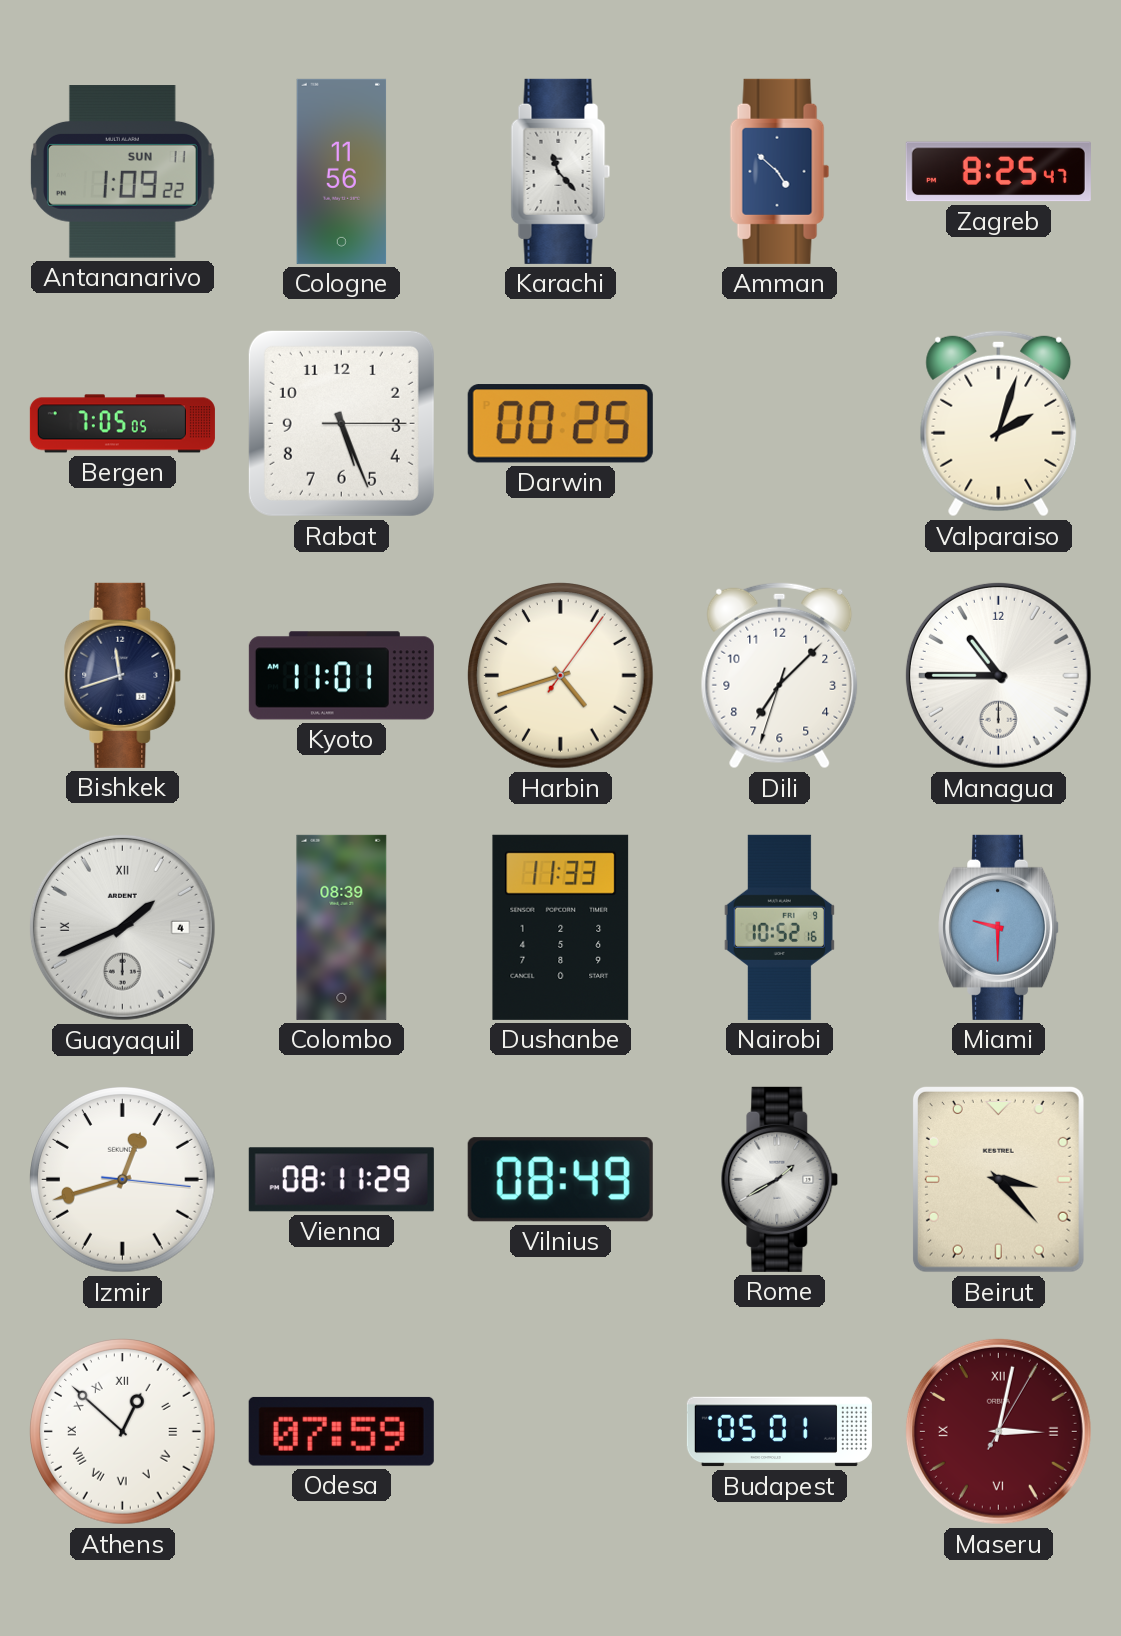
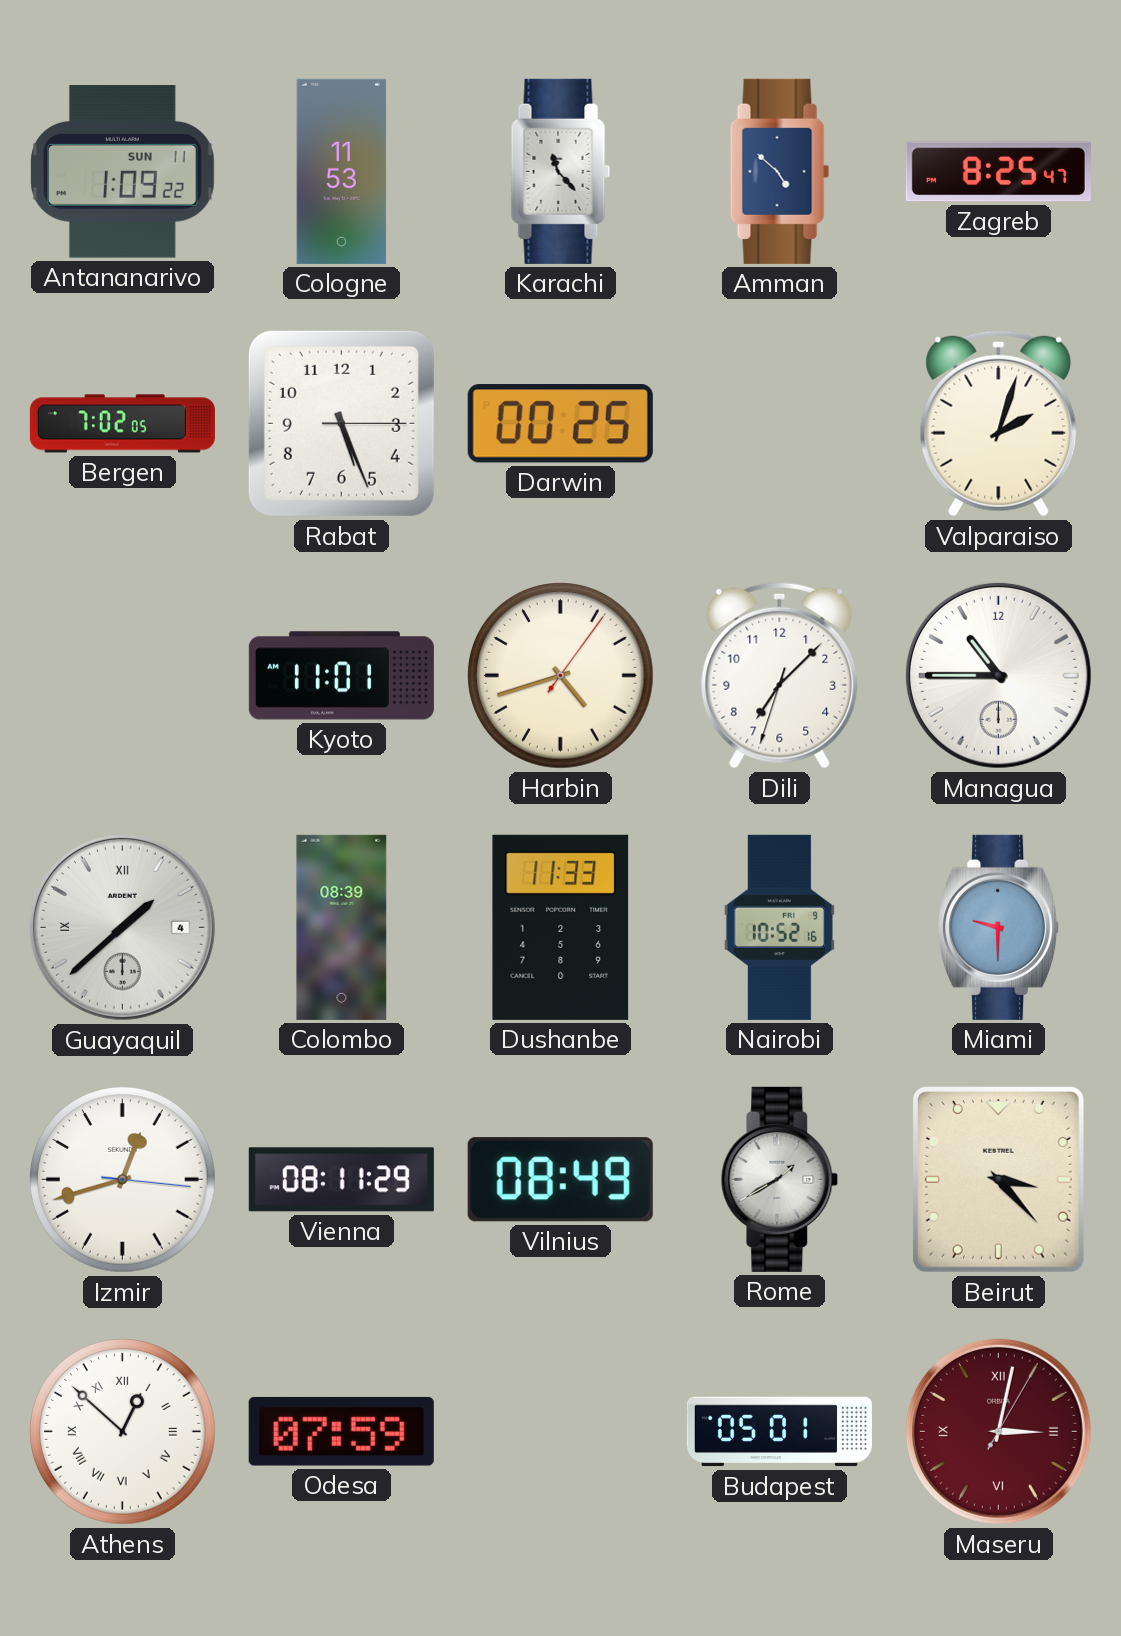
Cologne: 11:56 -> 11:53
Bergen: 7:05 -> 7:02
Bishkek: 11:42 -> none
Guayaquil: 1:41 -> 1:38
